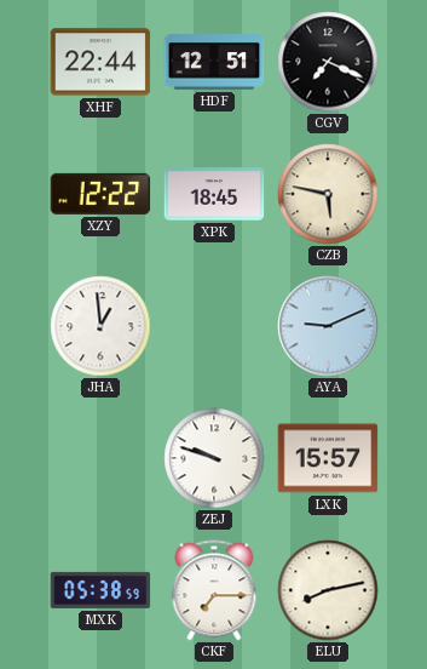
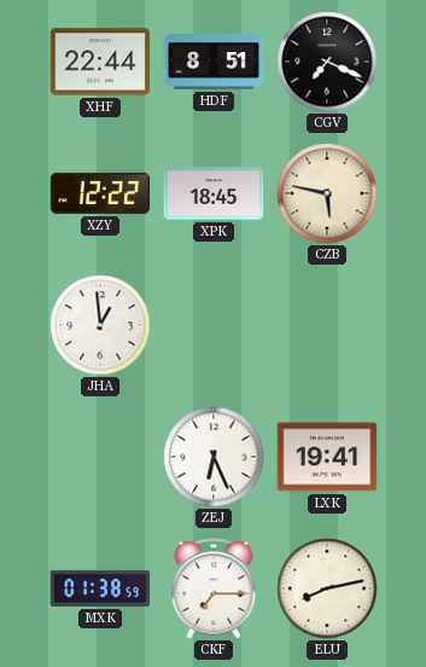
HDF: 12:51 -> 8:51
AYA: 9:11 -> none
ZEJ: 9:48 -> 6:26
LXK: 15:57 -> 19:41
MXK: 05:38 -> 01:38
